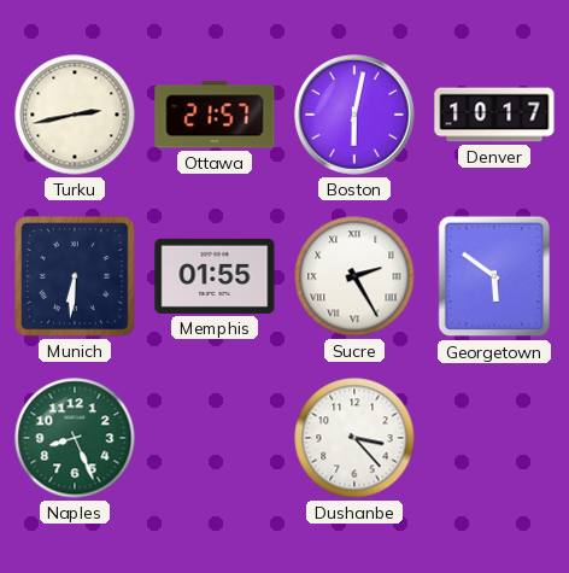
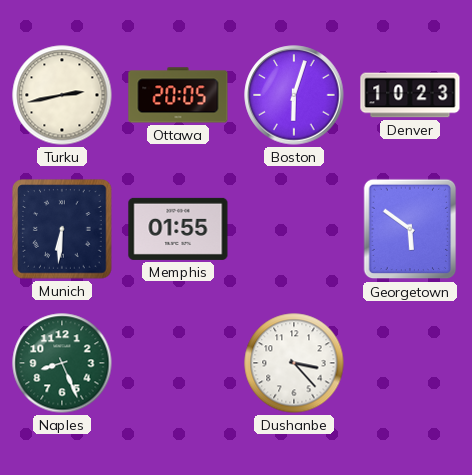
Ottawa: 21:57 -> 20:05
Boston: 6:02 -> 6:03
Denver: 10:17 -> 10:23
Sucre: 2:25 -> none
